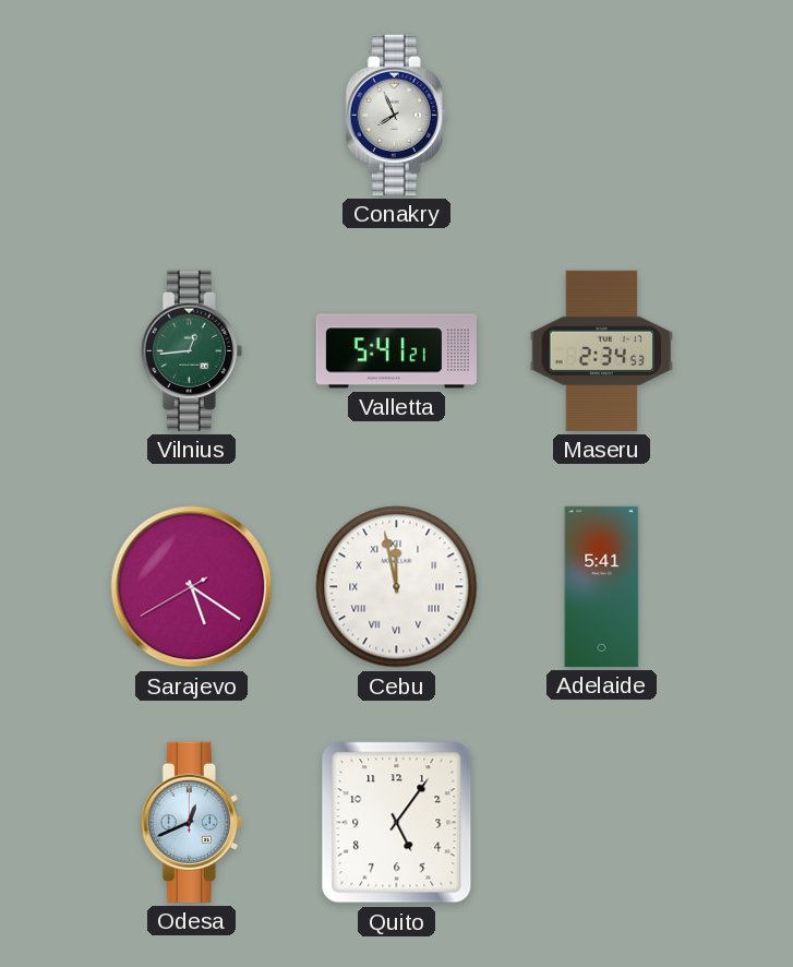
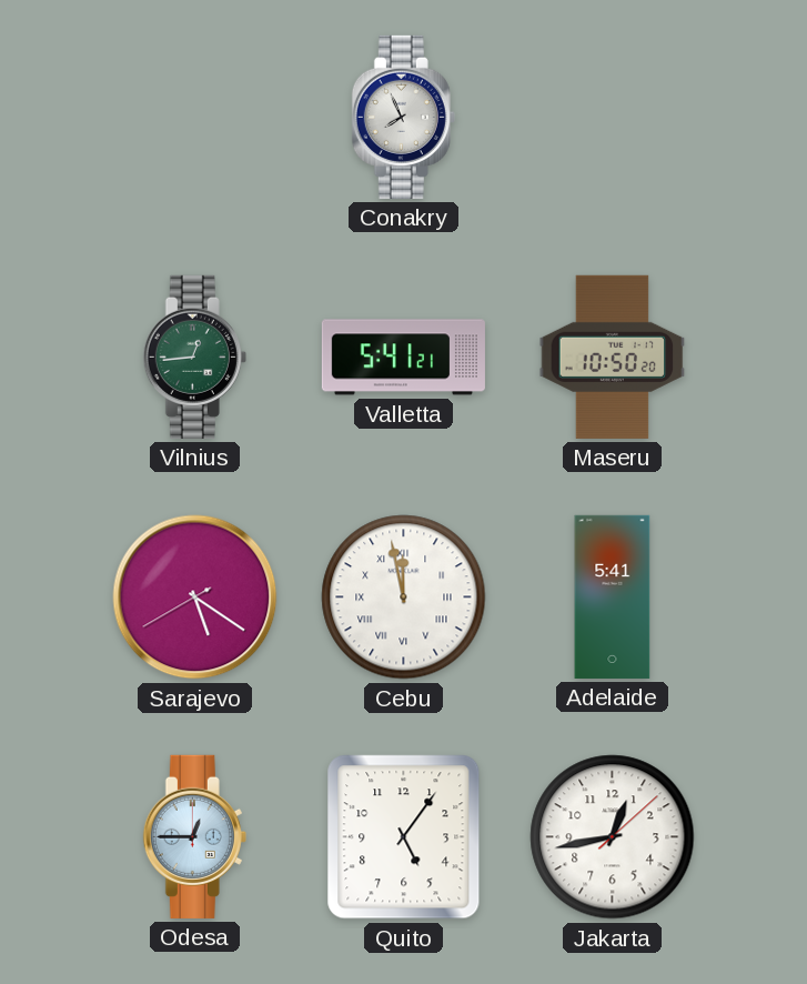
Maseru: 2:34 -> 10:50
Odesa: 12:41 -> 12:45
Jakarta: none -> 12:43
